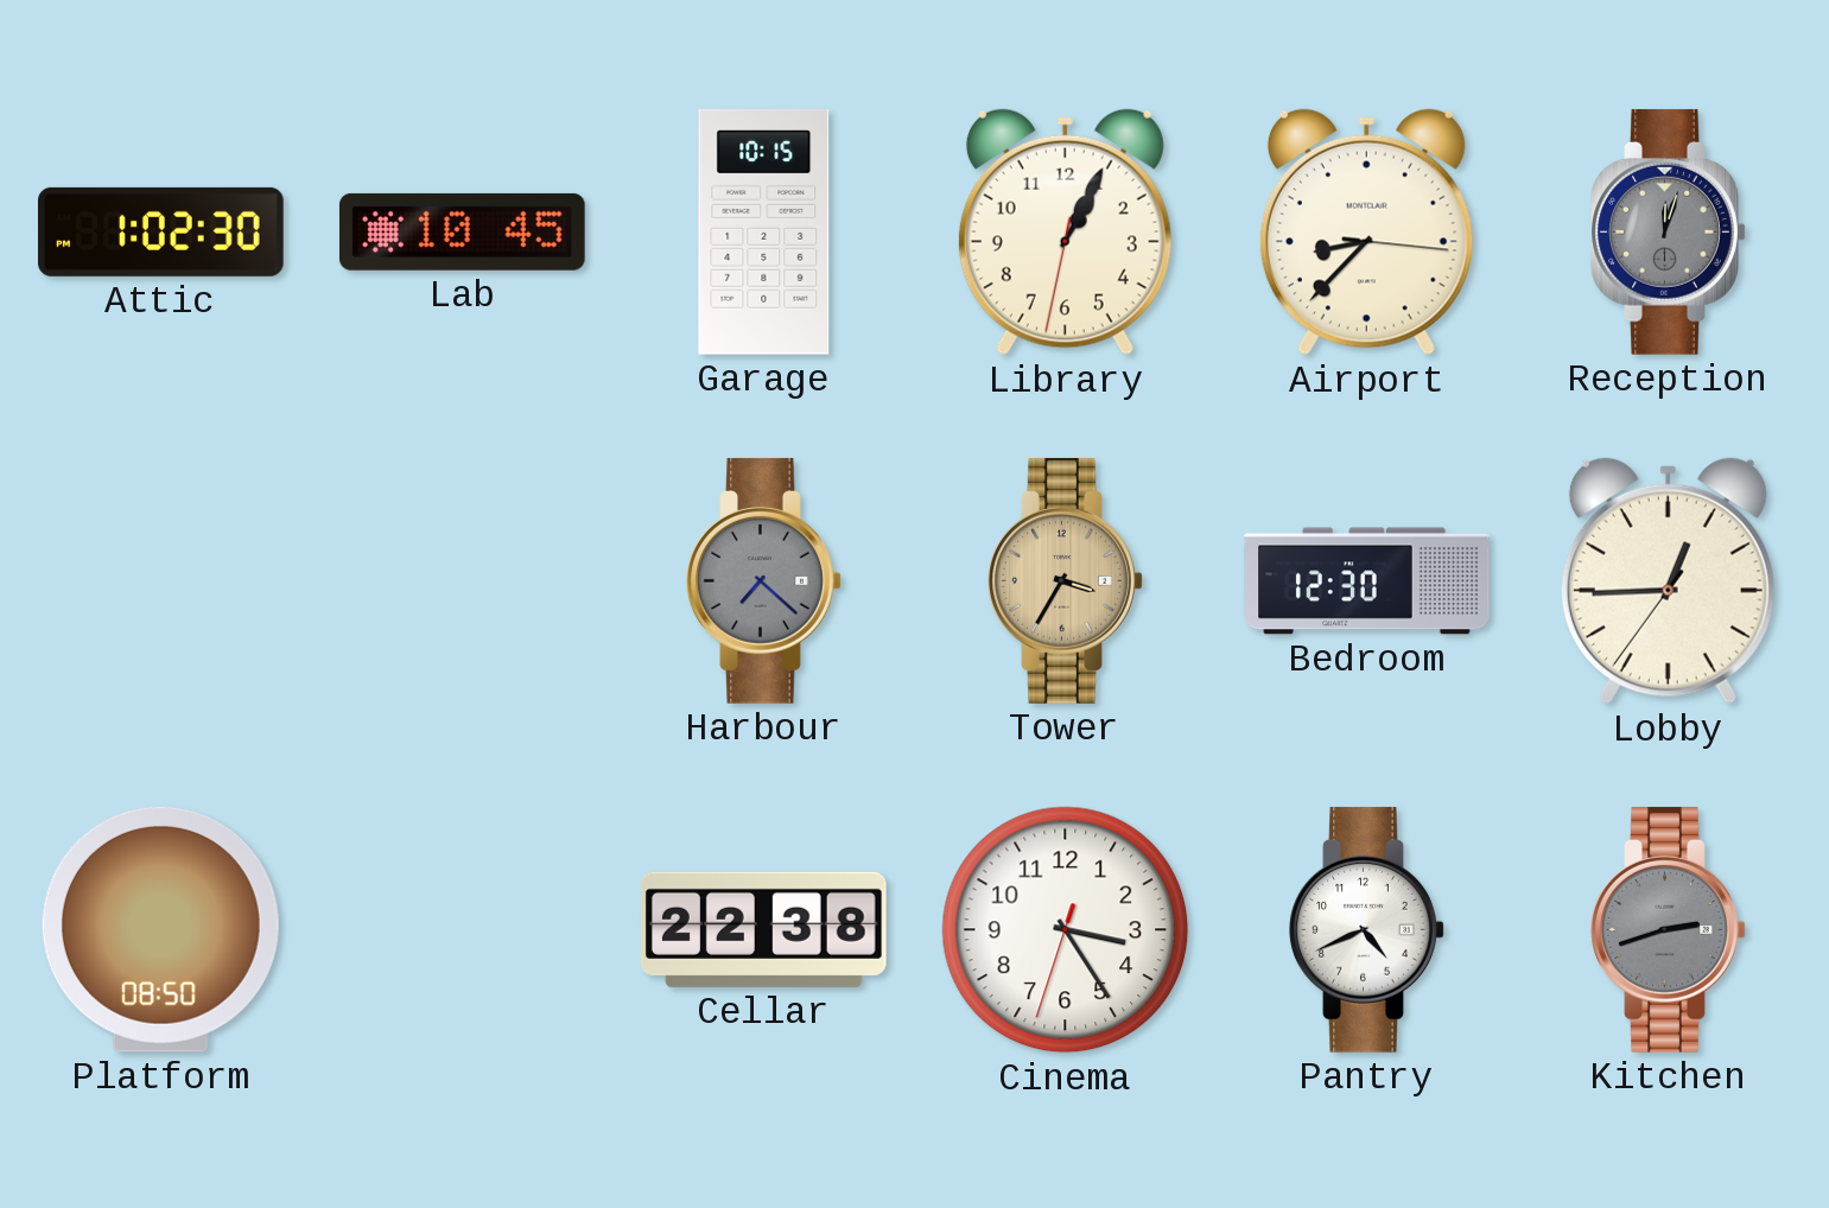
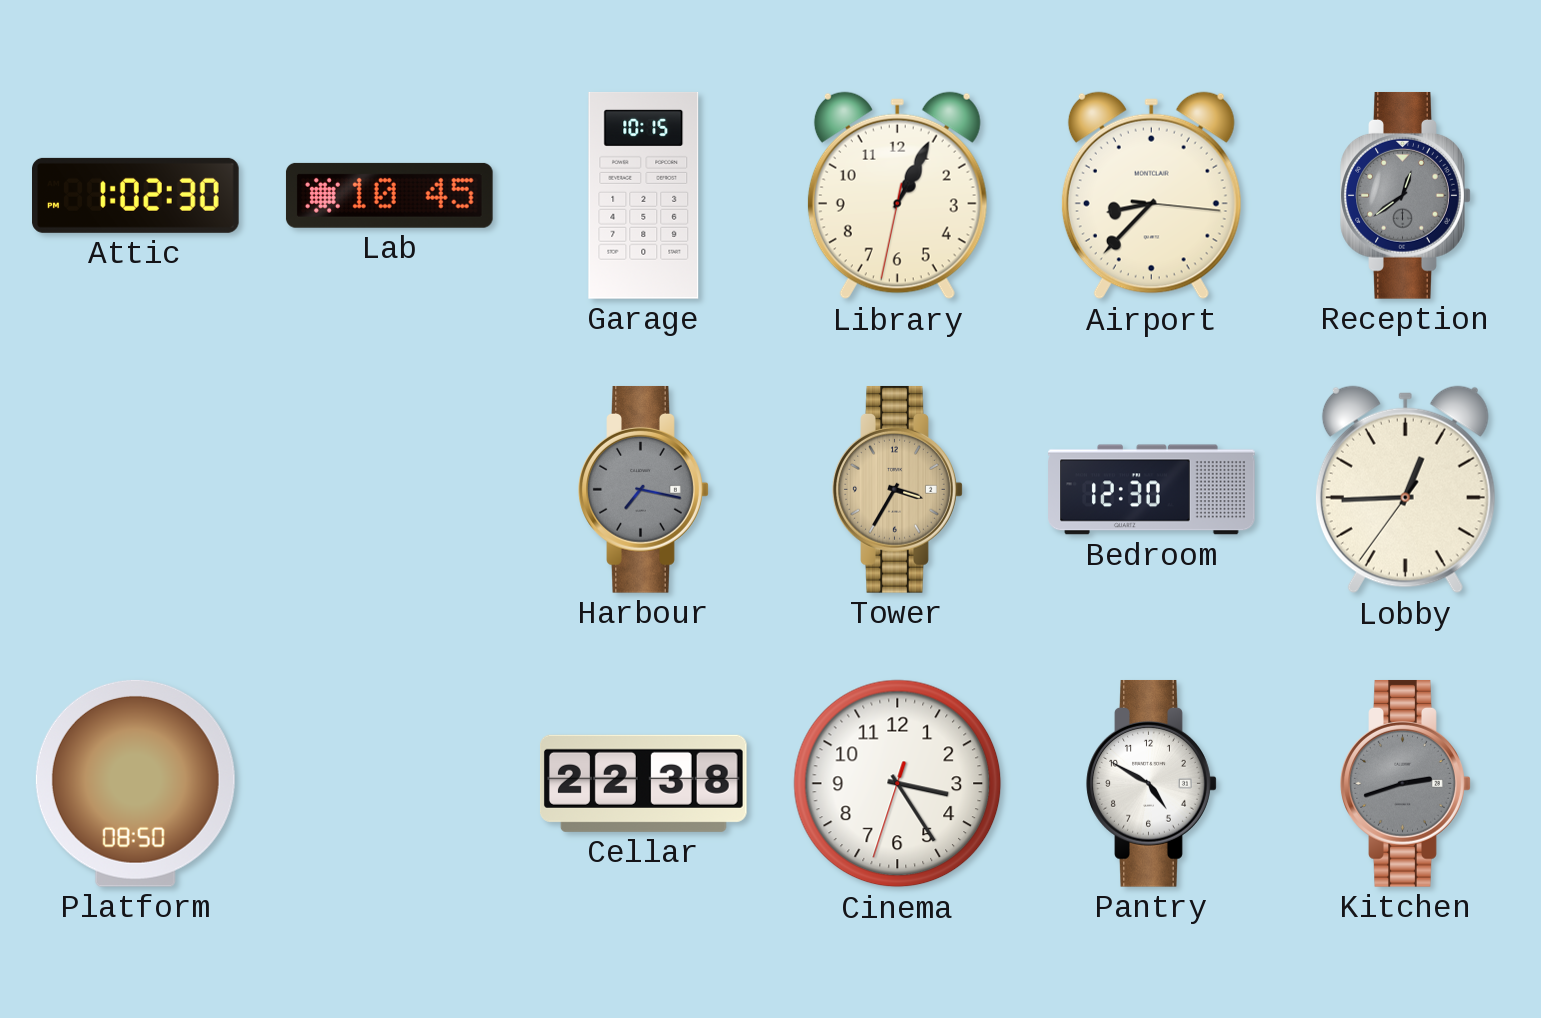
Reception: 12:03 -> 12:39
Harbour: 7:22 -> 7:17
Pantry: 4:41 -> 4:50
